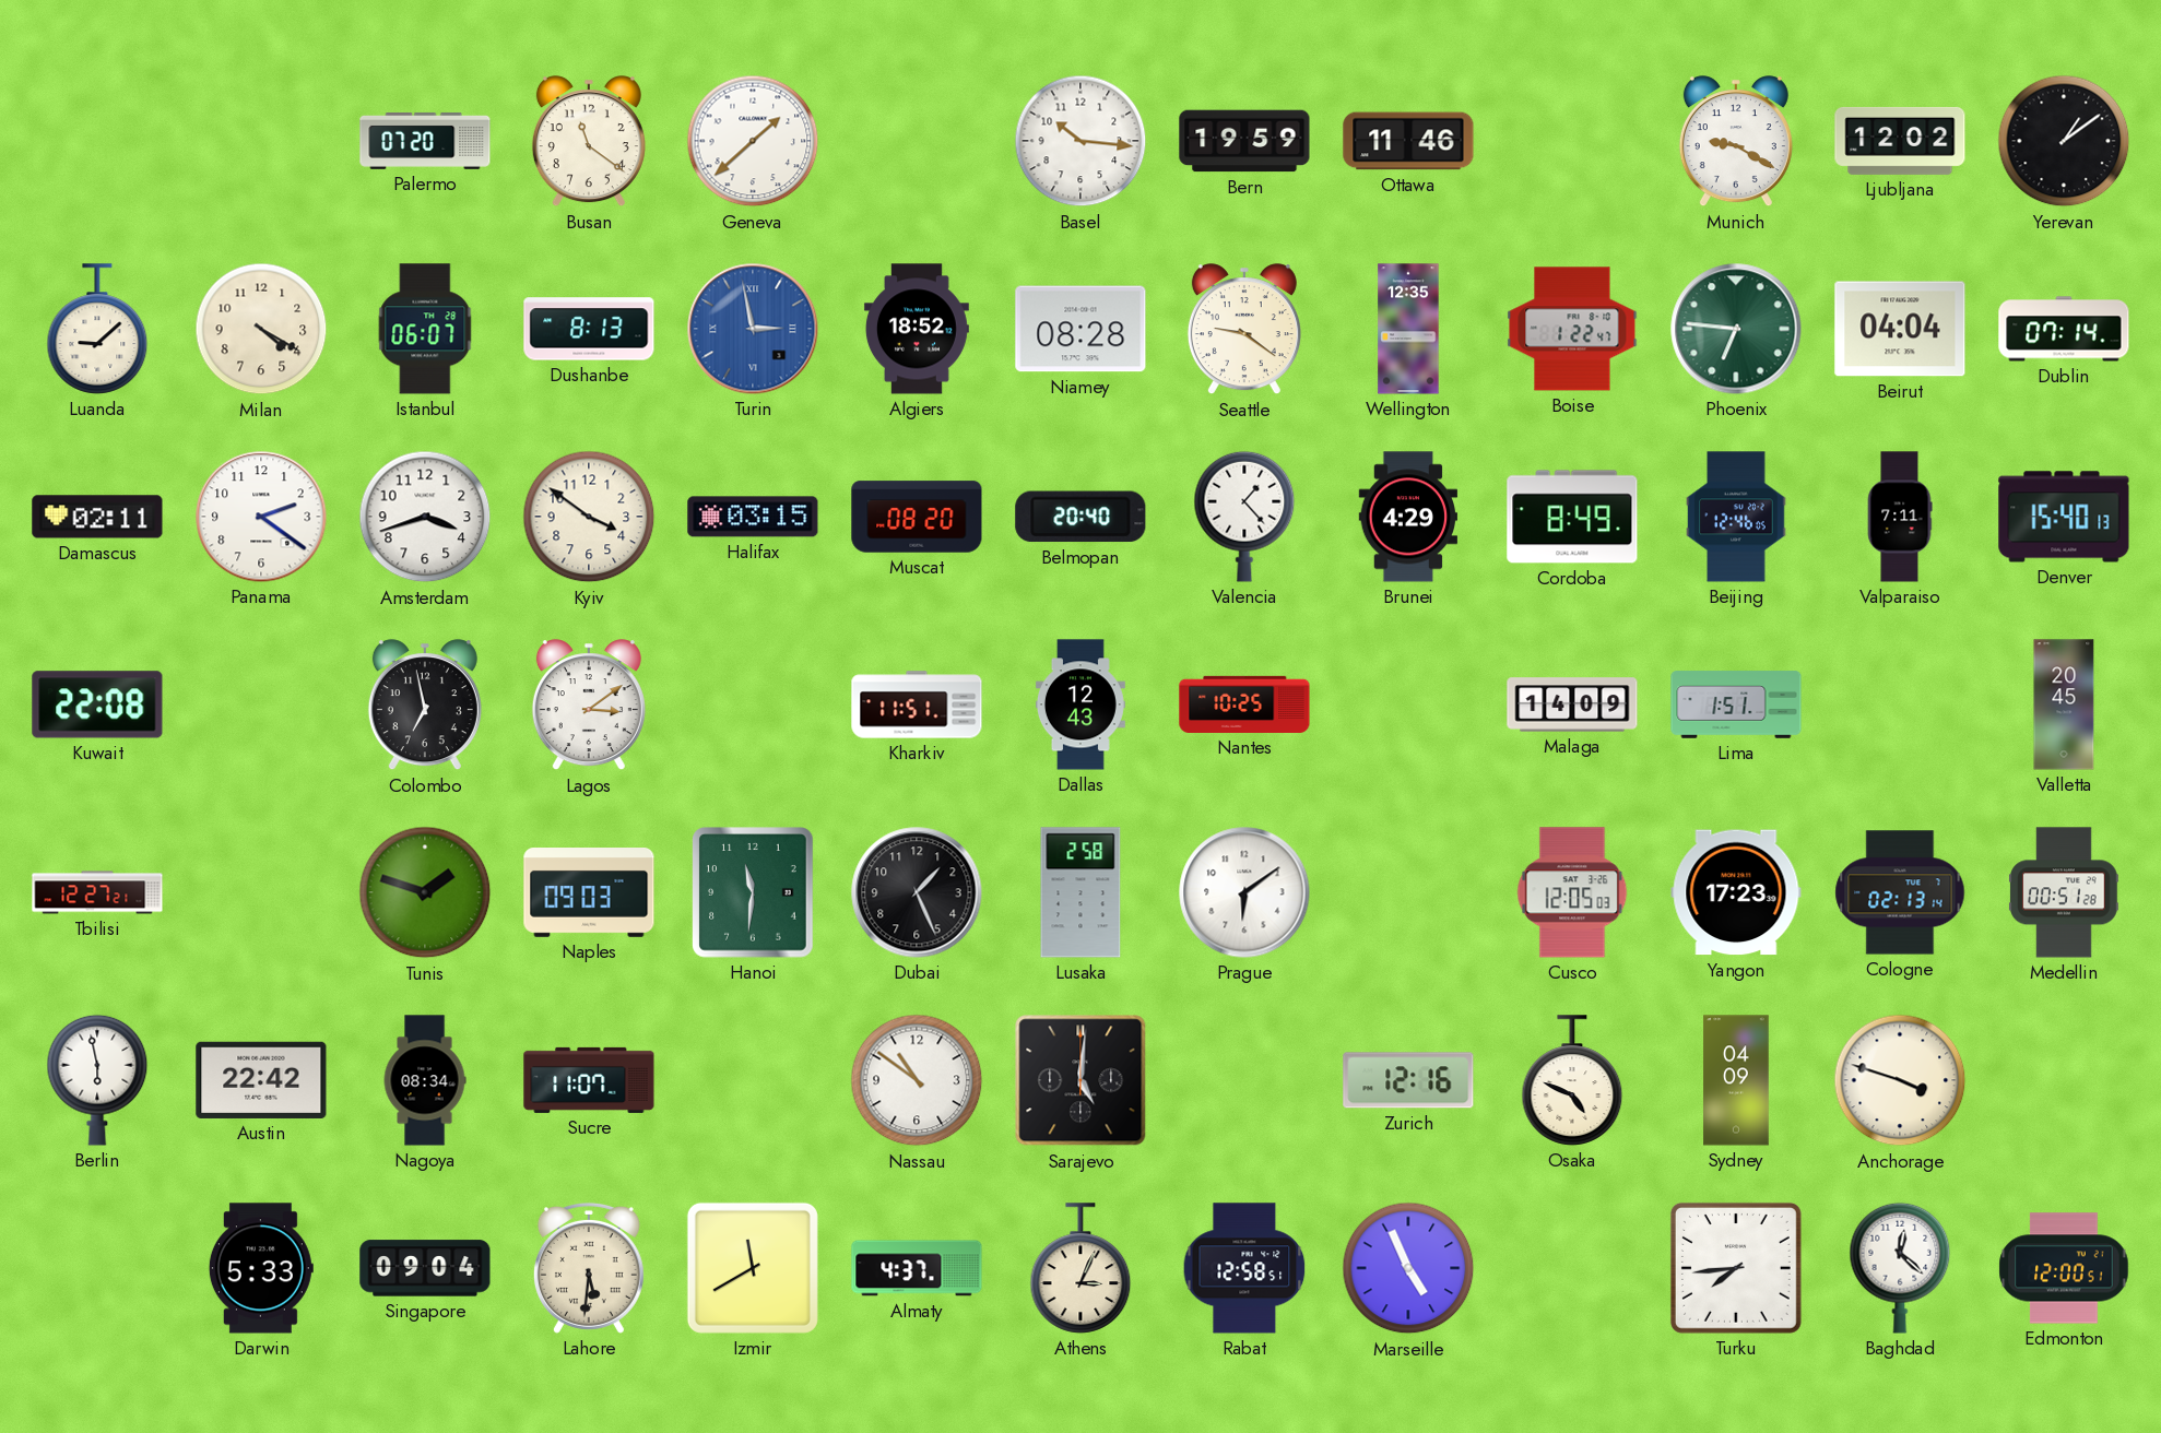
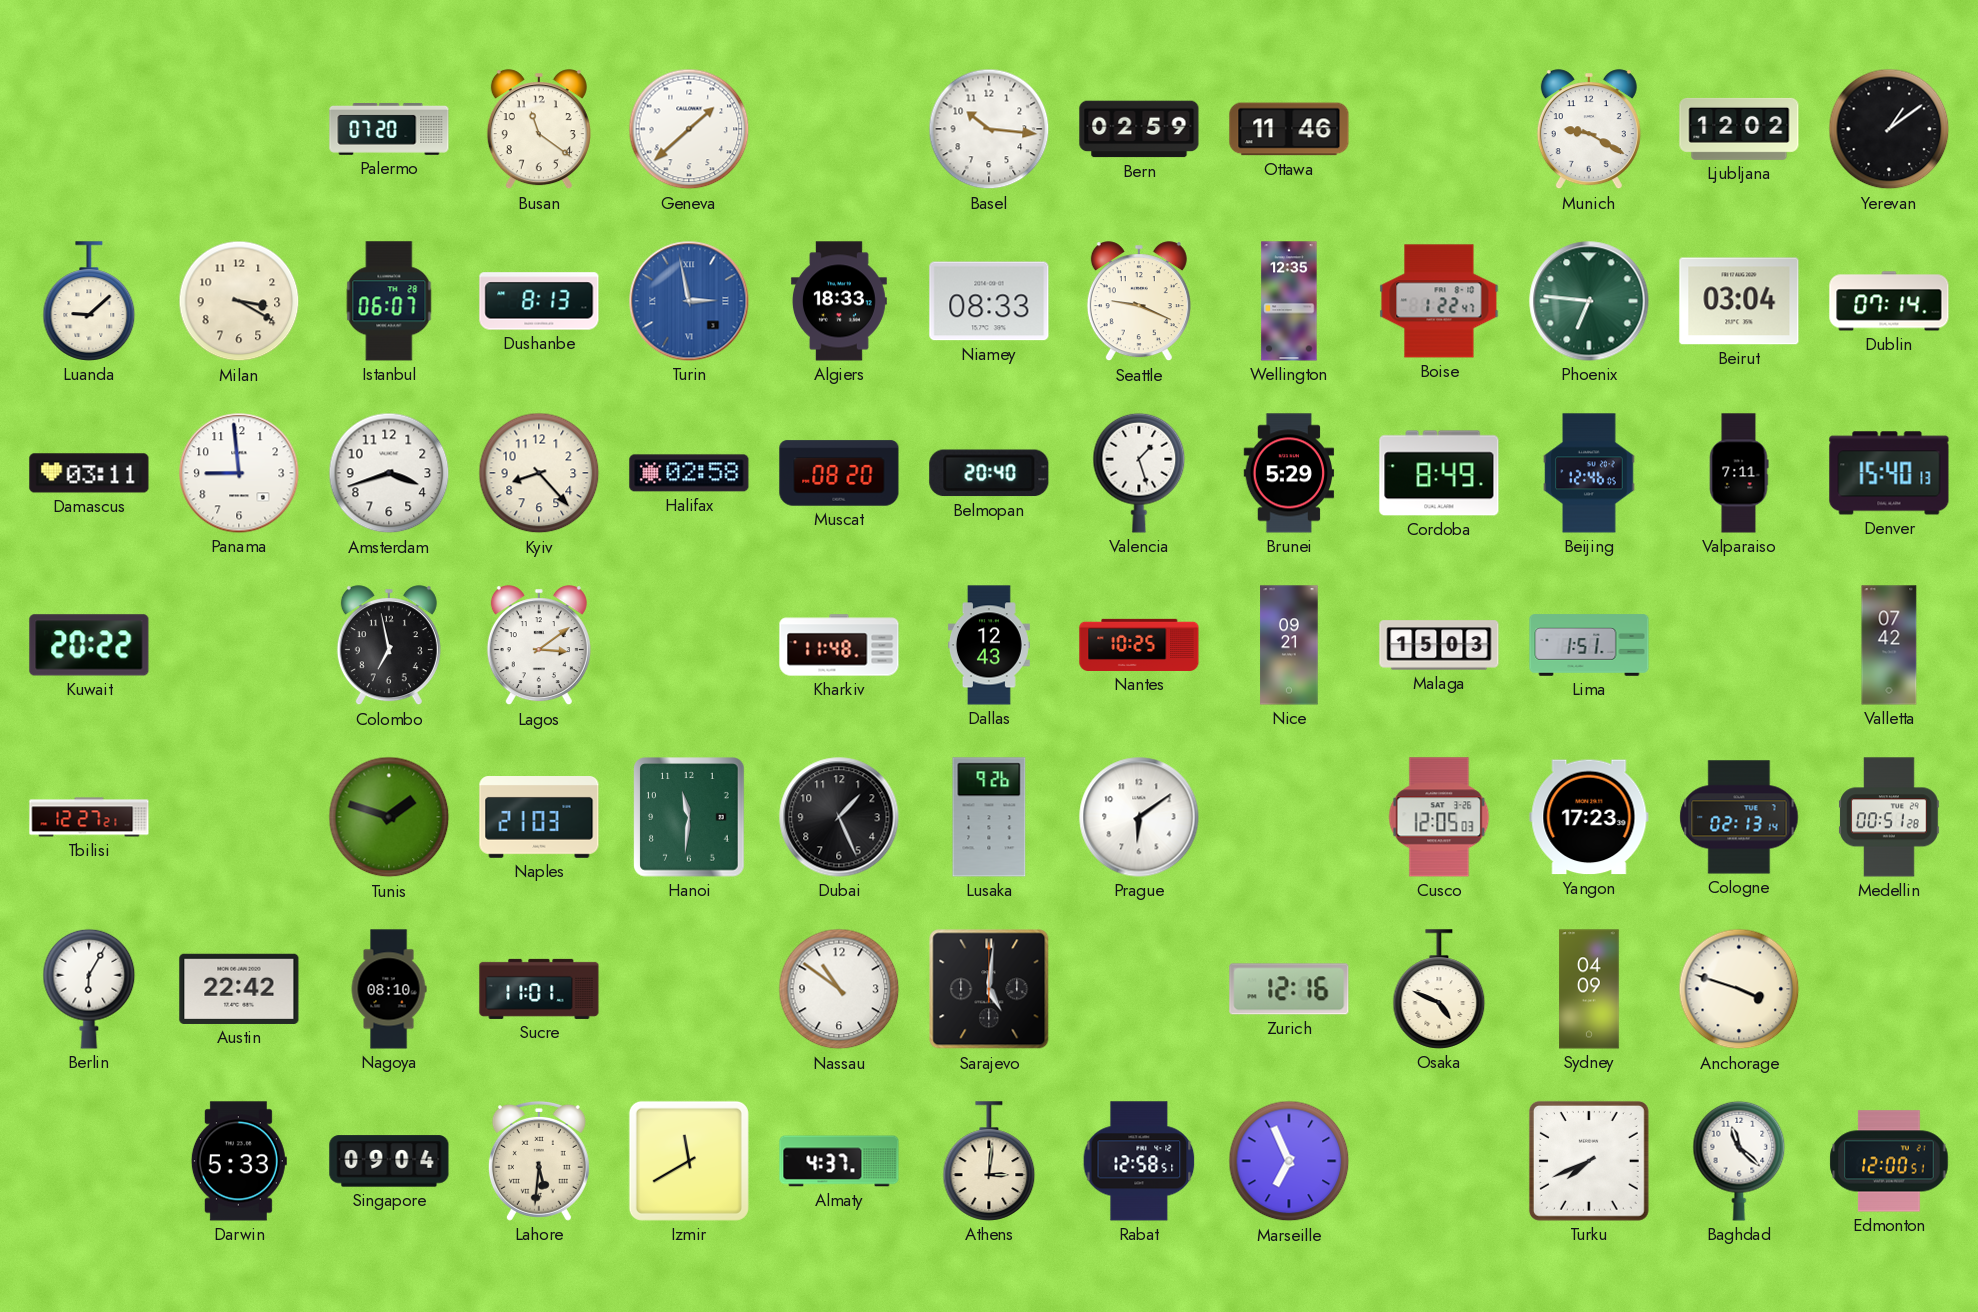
Bern: 19:59 -> 02:59
Milan: 4:20 -> 3:20
Algiers: 18:52 -> 18:33
Niamey: 08:28 -> 08:33
Seattle: 9:21 -> 9:19
Beirut: 04:04 -> 03:04
Damascus: 02:11 -> 03:11
Panama: 2:21 -> 8:59
Kyiv: 3:51 -> 8:23
Halifax: 03:15 -> 02:58
Valencia: 1:23 -> 1:27
Brunei: 4:29 -> 5:29
Kuwait: 22:08 -> 20:22
Kharkiv: 11:51 -> 11:48
Nice: none -> 09:21
Malaga: 14:09 -> 15:03
Valletta: 20:45 -> 07:42
Naples: 09:03 -> 21:03
Lusaka: 2:58 -> 9:26
Berlin: 5:58 -> 6:05
Nagoya: 08:34 -> 08:10
Sucre: 11:07 -> 11:01
Athens: 3:04 -> 3:01
Marseille: 4:56 -> 6:56
Turku: 7:44 -> 7:41
Baghdad: 12:22 -> 11:22
